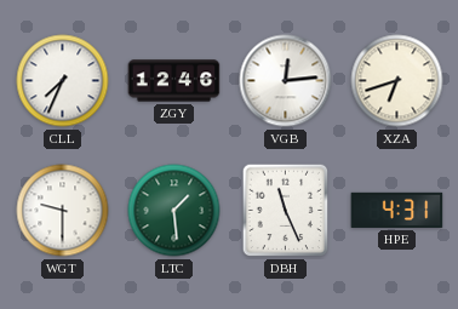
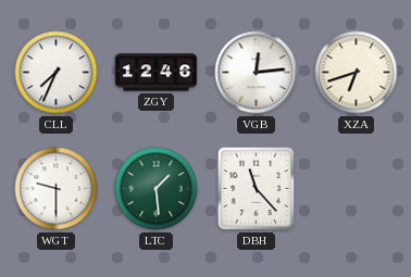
DBH: 11:26 -> 11:23
HPE: 4:31 -> none
